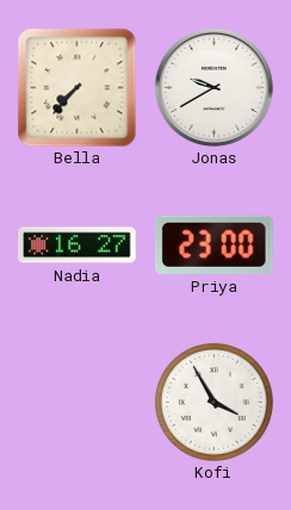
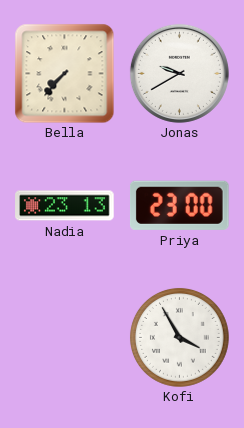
Nadia: 16:27 -> 23:13
